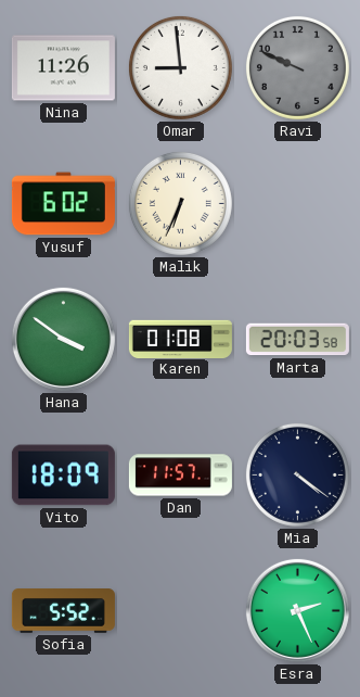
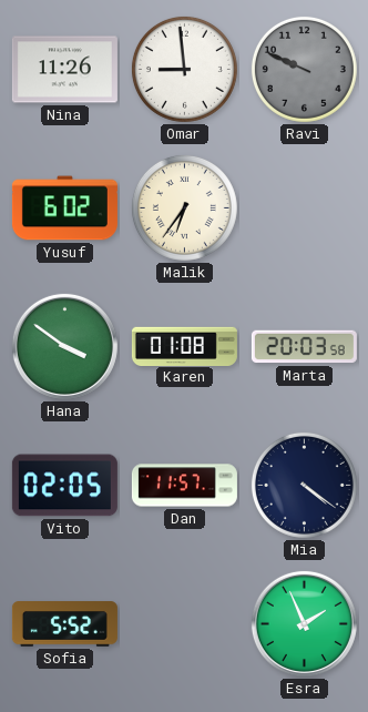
Malik: 6:34 -> 6:36
Vito: 18:09 -> 02:05
Esra: 2:26 -> 1:56
